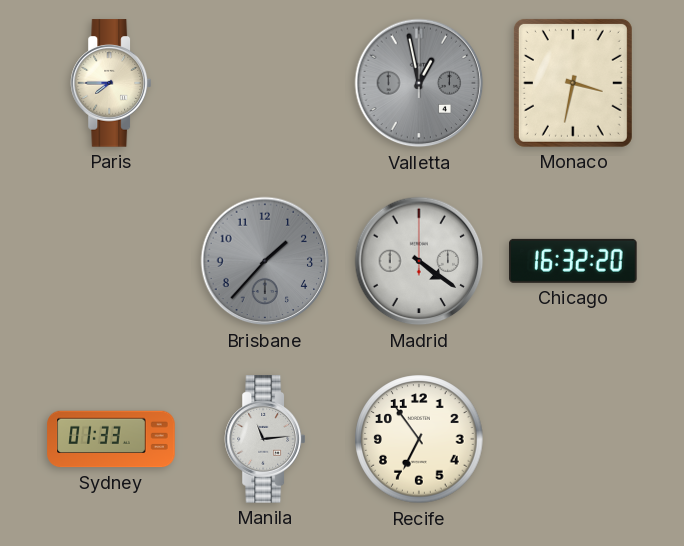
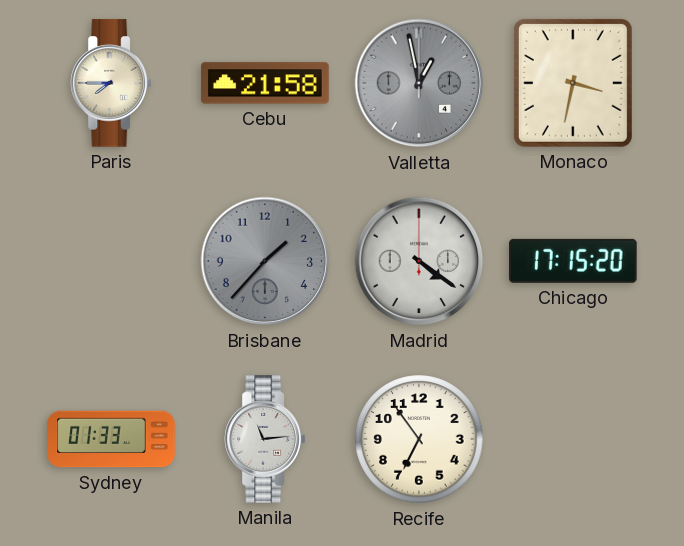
Cebu: none -> 21:58
Chicago: 16:32 -> 17:15
